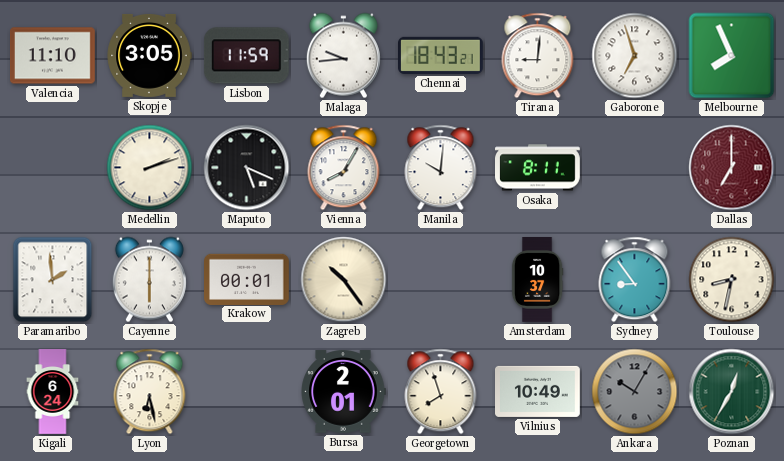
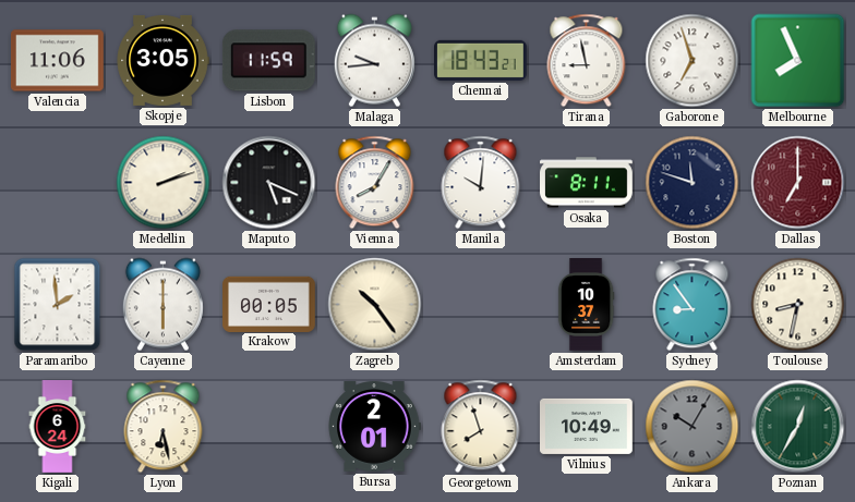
Valencia: 11:10 -> 11:06
Tirana: 9:01 -> 8:58
Boston: none -> 11:48
Krakow: 00:01 -> 00:05
